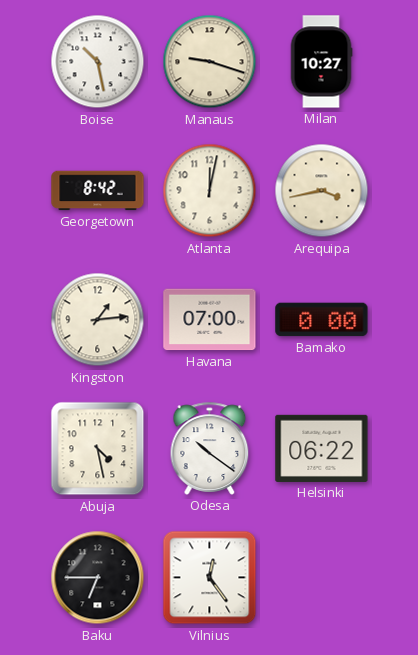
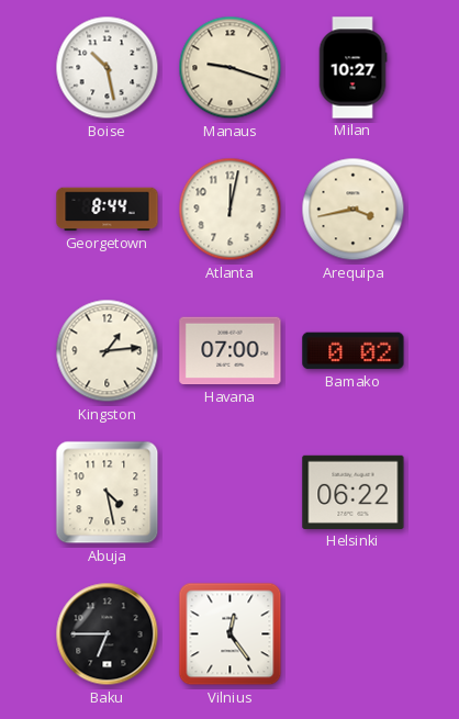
Georgetown: 8:42 -> 8:44
Bamako: 0:00 -> 0:02
Odesa: 10:21 -> none
